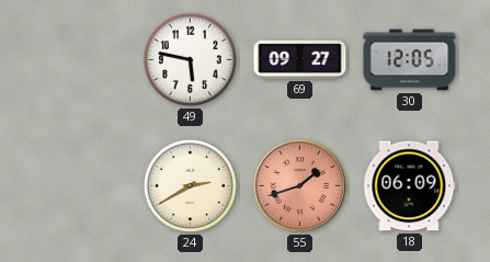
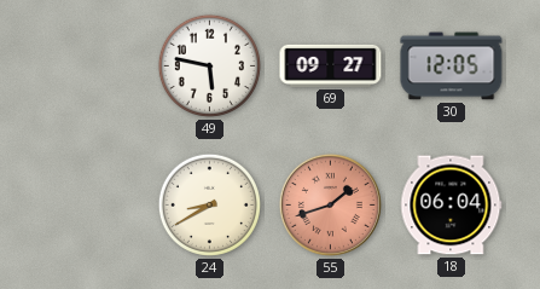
24: 2:40 -> 8:40
18: 06:09 -> 06:04
